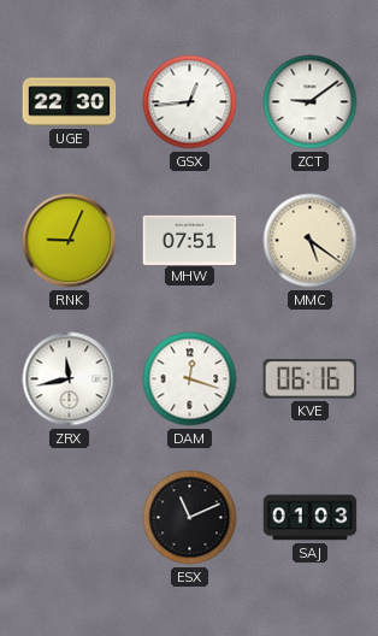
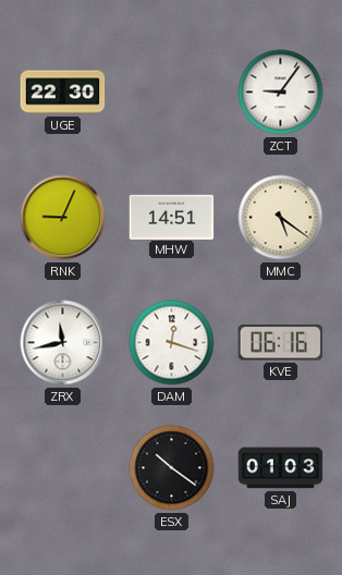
GSX: 12:44 -> none
ZCT: 9:09 -> 9:06
MHW: 07:51 -> 14:51
ESX: 11:11 -> 10:21
